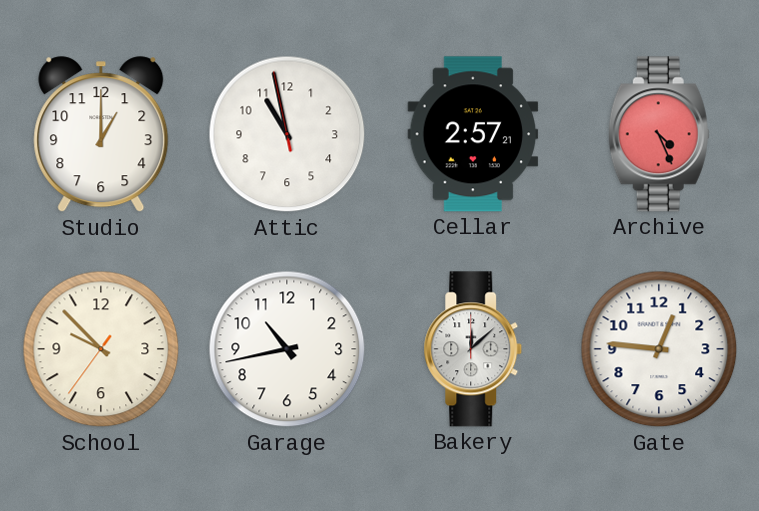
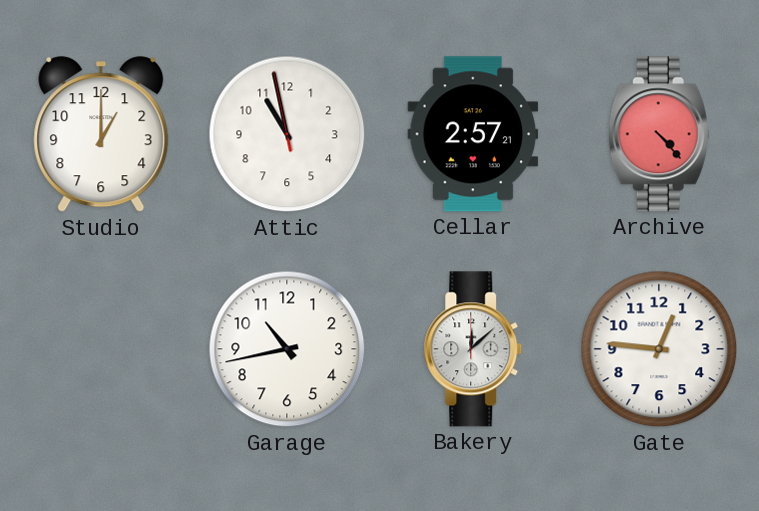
Archive: 4:26 -> 4:23
School: 9:52 -> none
